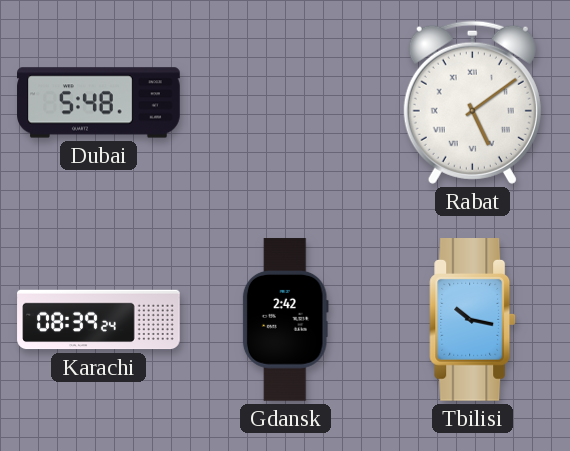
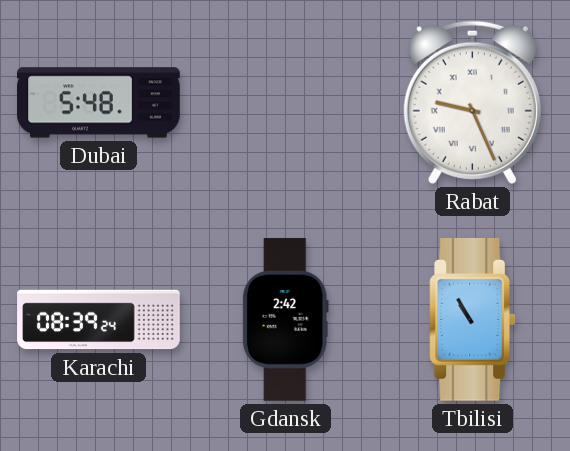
Rabat: 5:09 -> 9:26
Tbilisi: 10:17 -> 10:55
